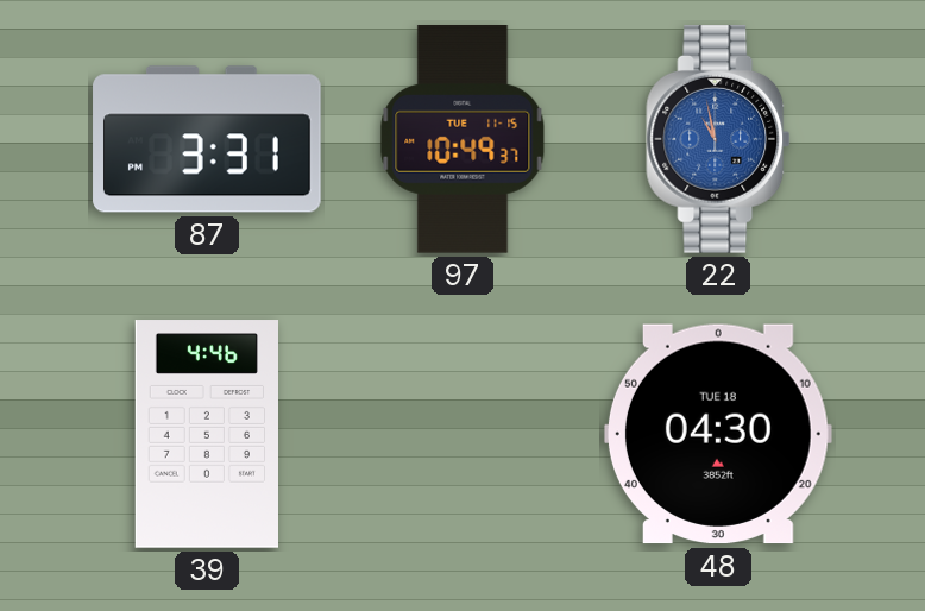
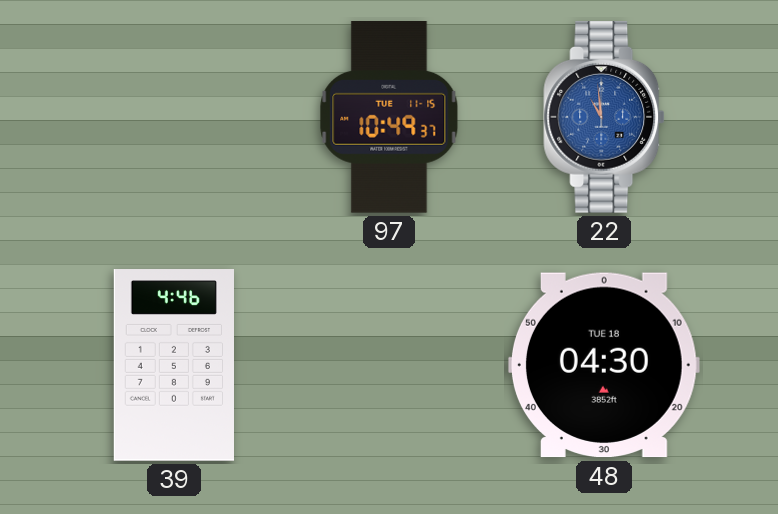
87: 3:31 -> none
22: 10:58 -> 10:59
